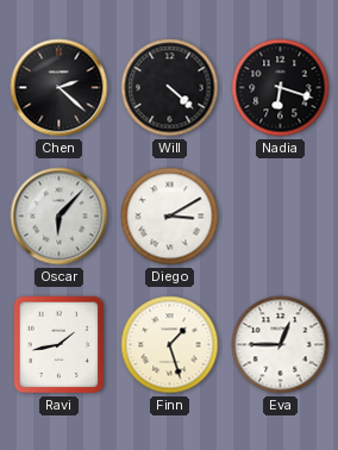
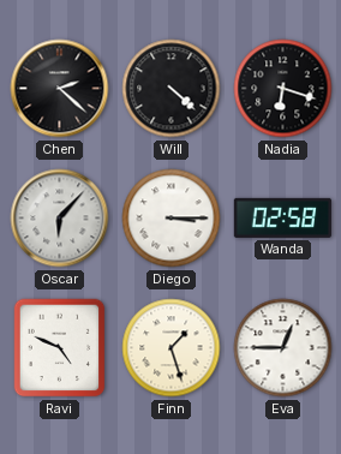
Diego: 3:10 -> 3:15
Wanda: none -> 02:58
Ravi: 1:43 -> 4:49
